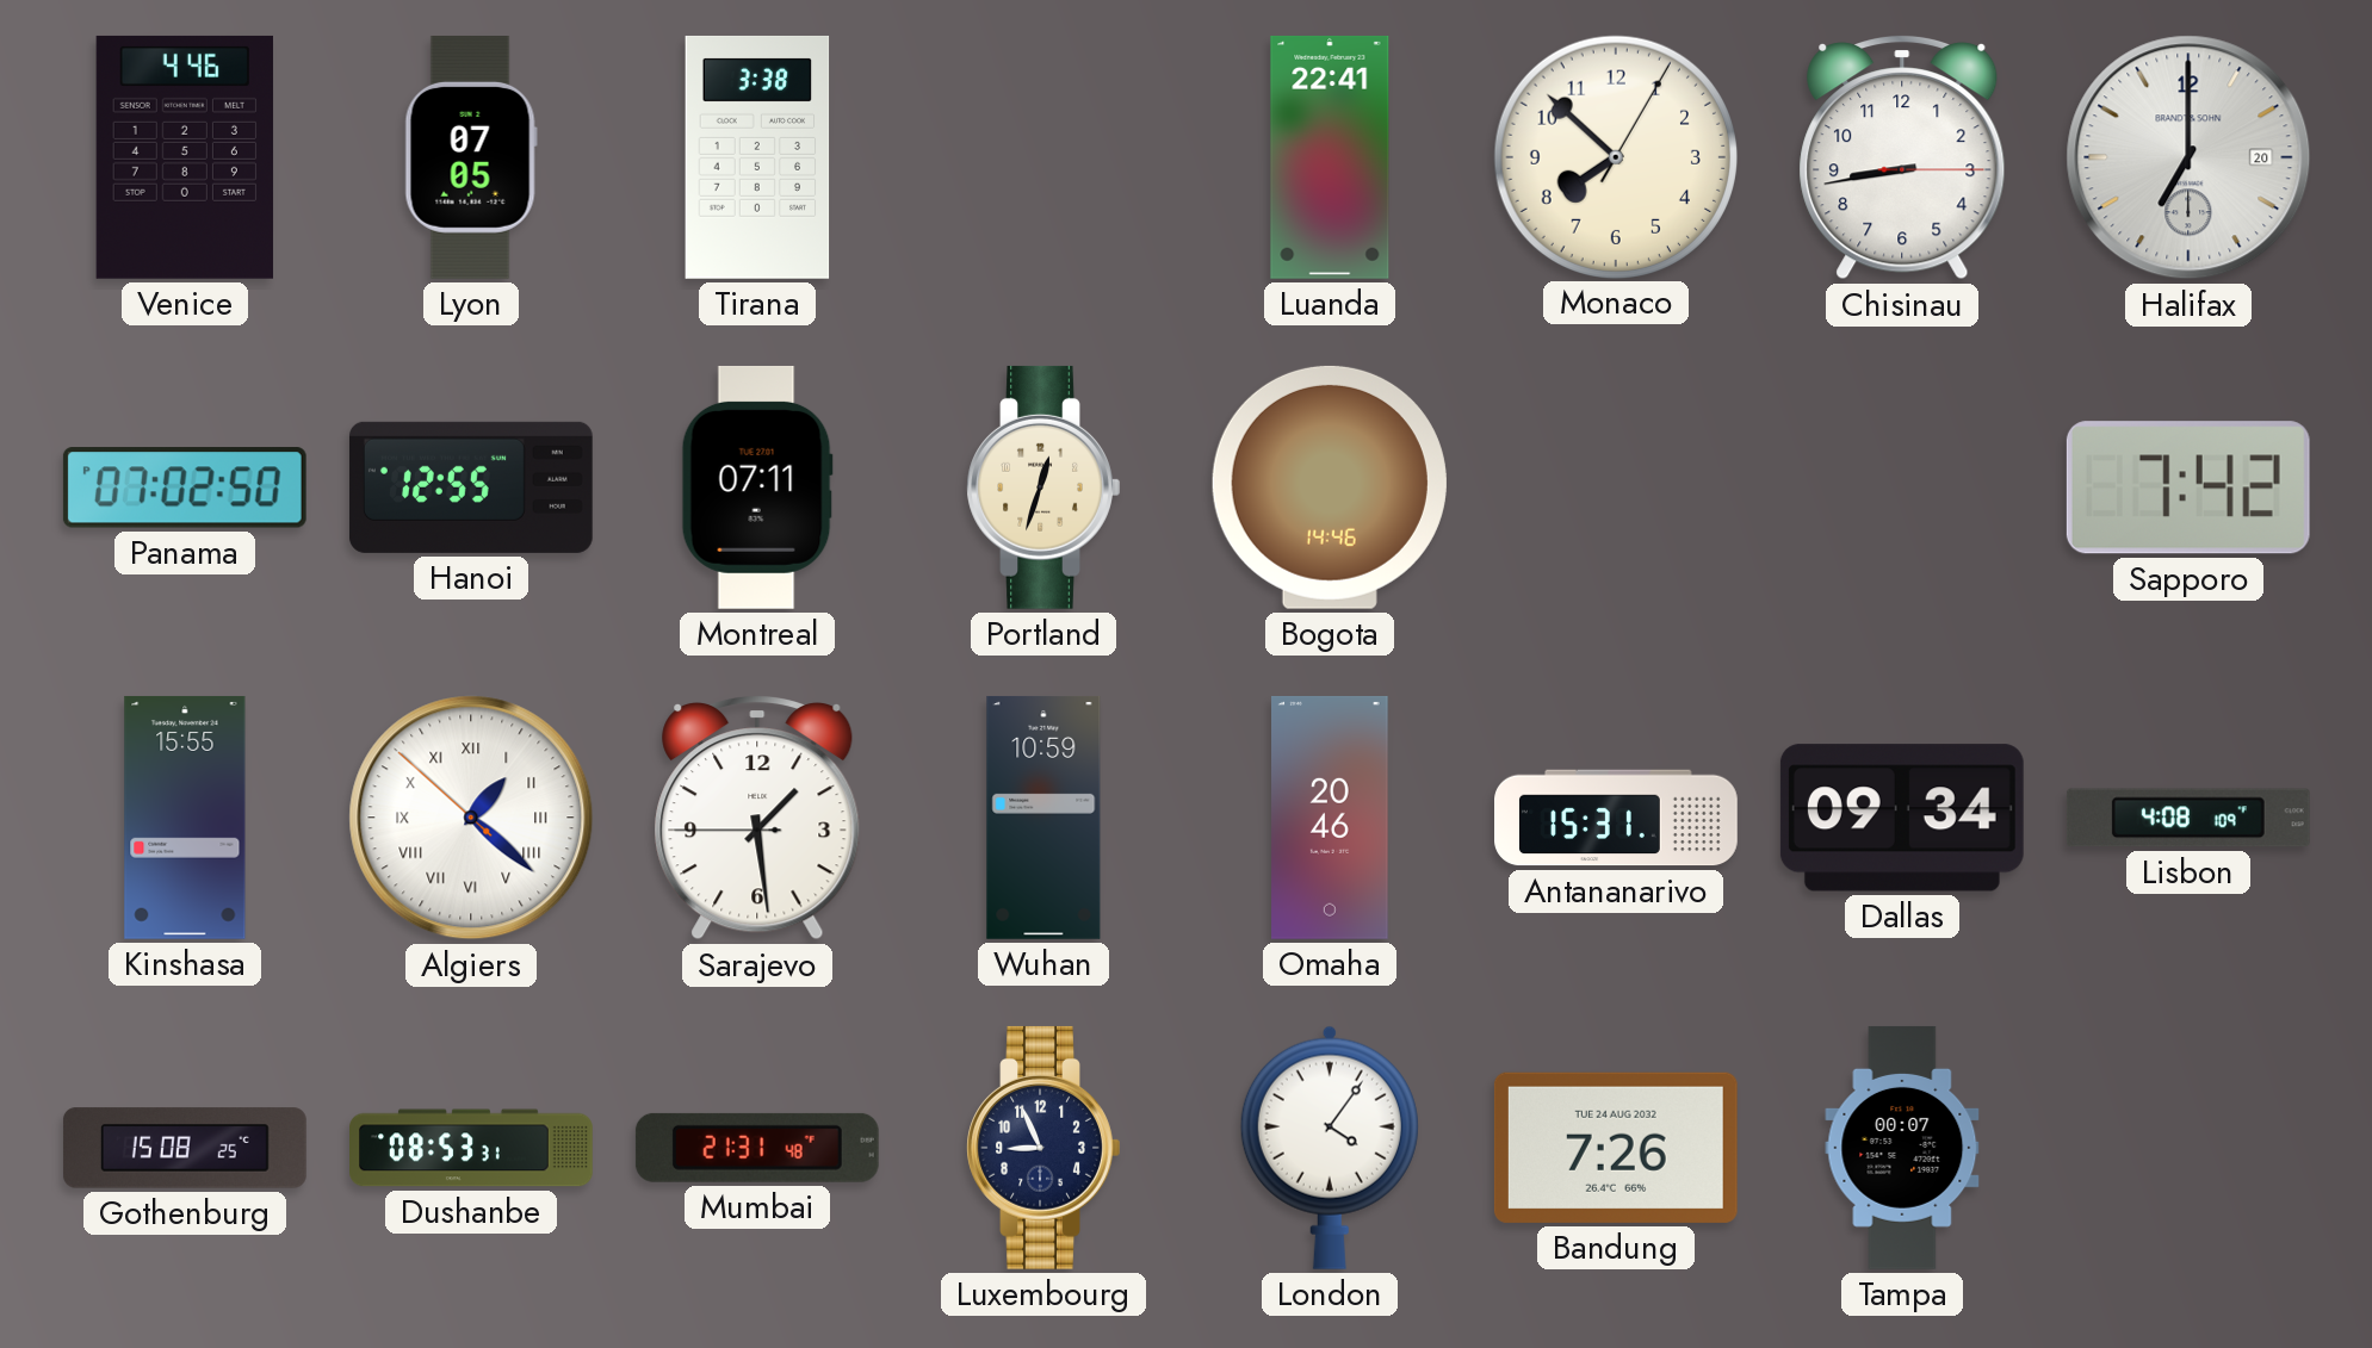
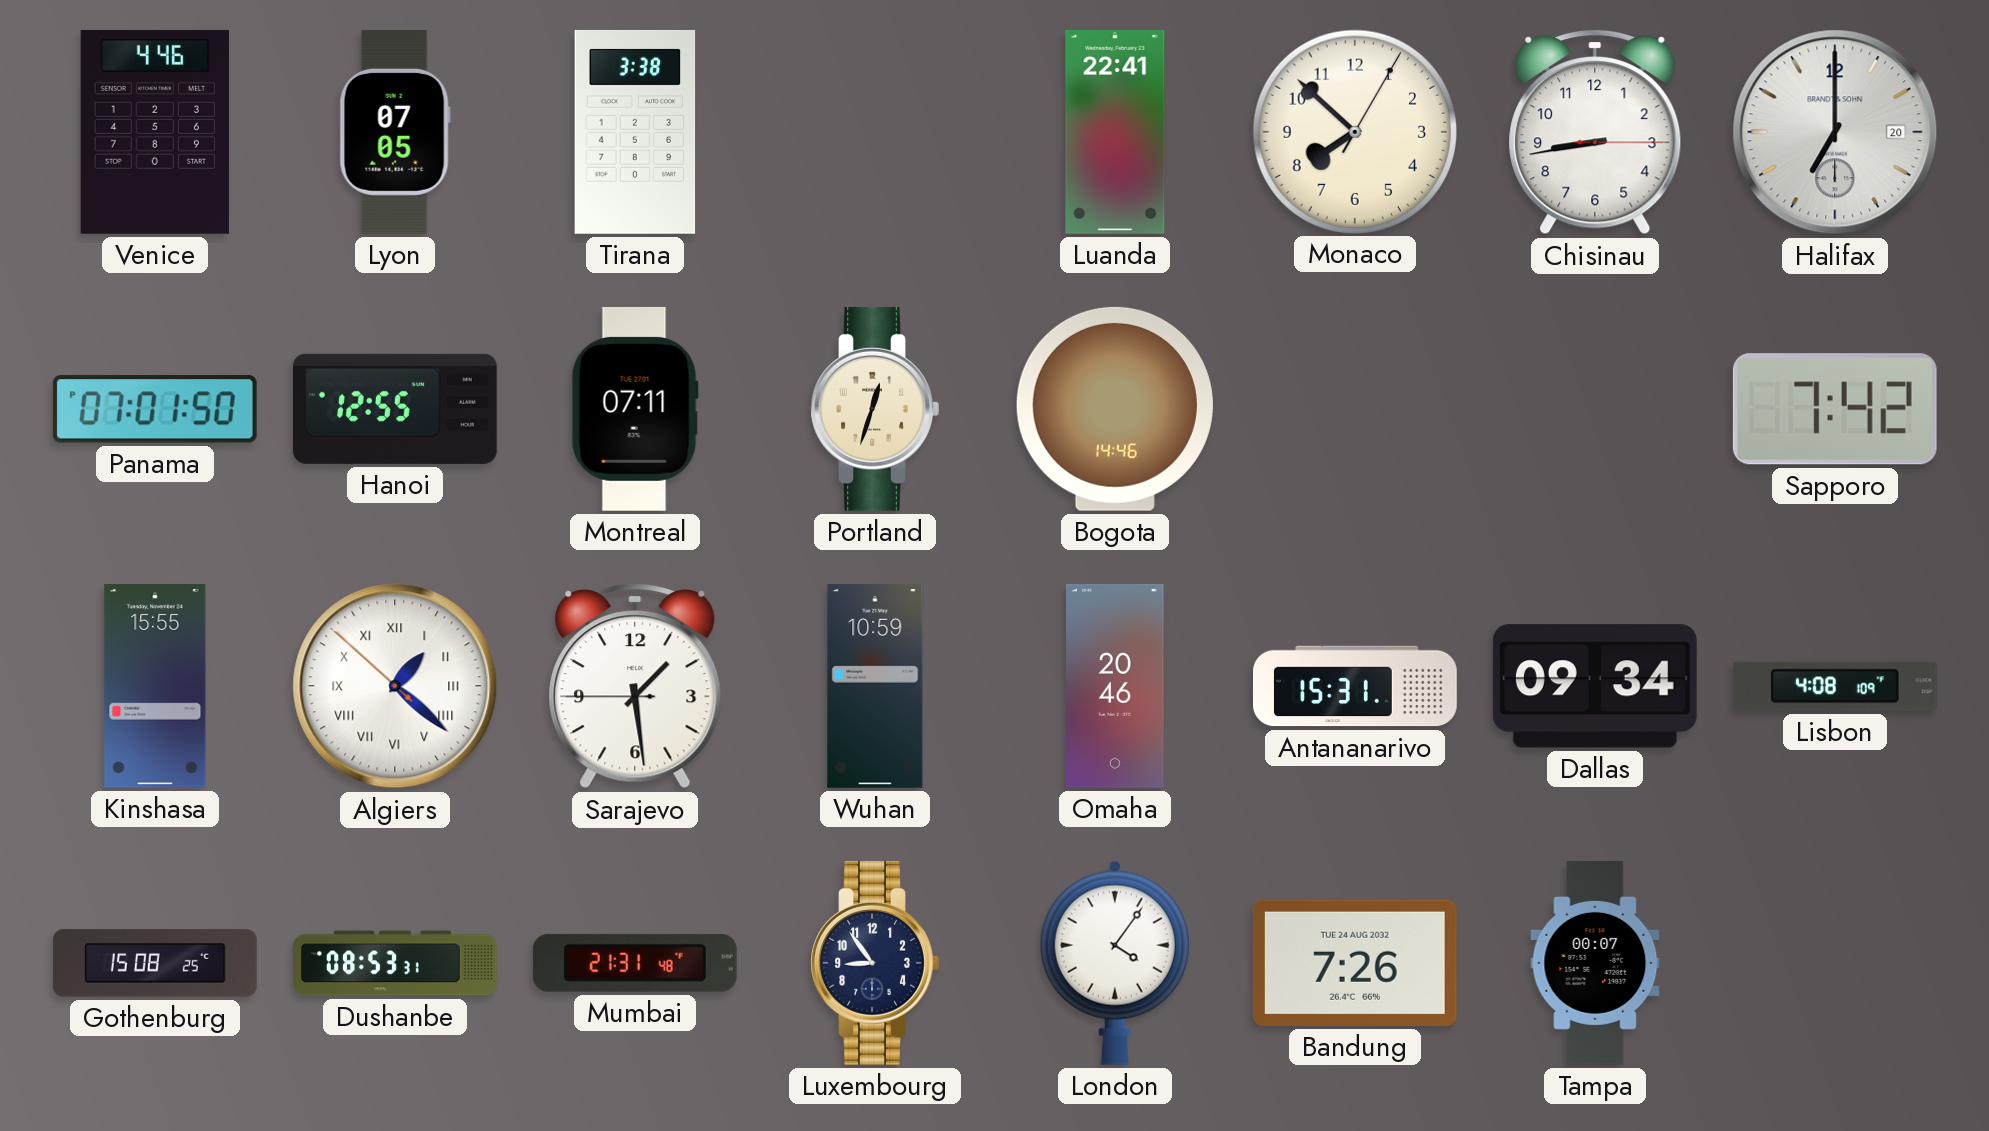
Panama: 07:02 -> 07:01
Luxembourg: 8:56 -> 8:54
